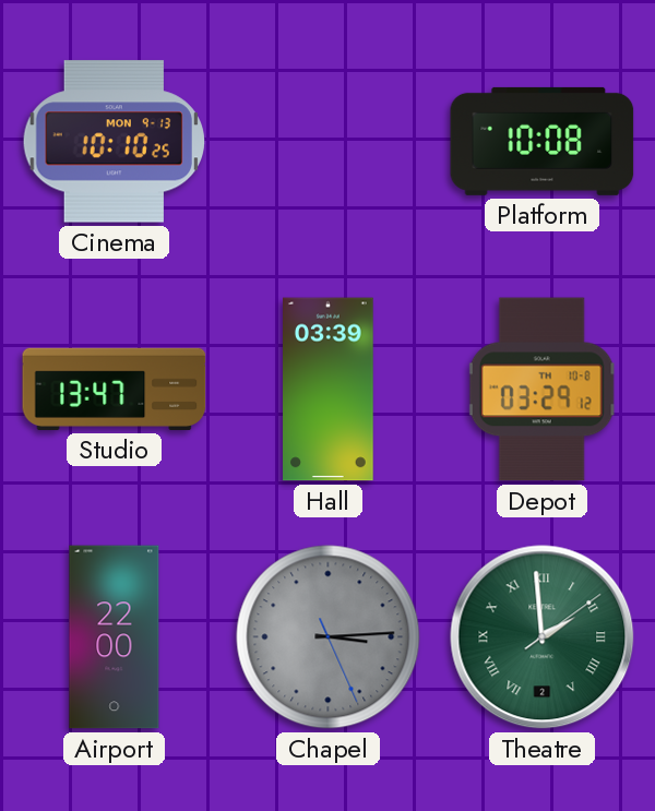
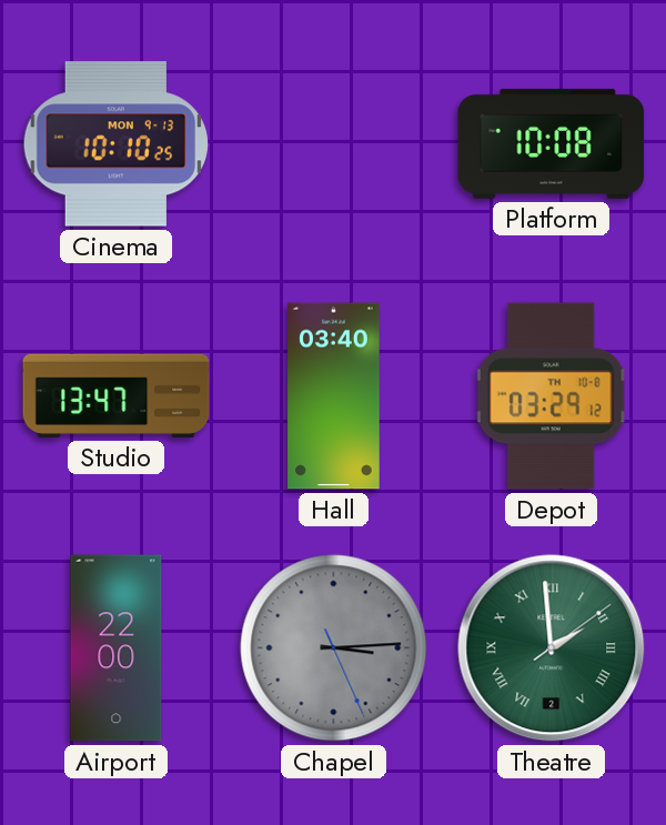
Hall: 03:39 -> 03:40
